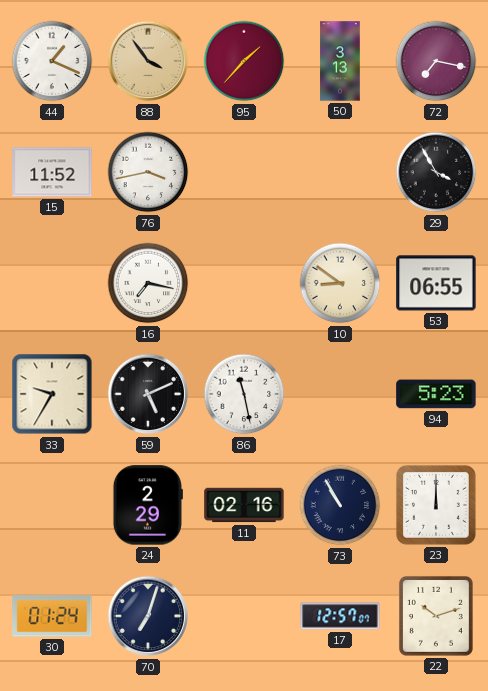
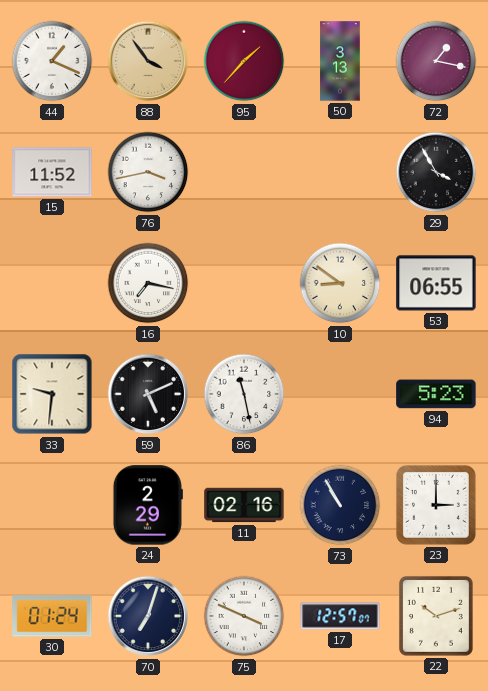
72: 7:17 -> 1:17
33: 9:35 -> 9:31
23: 12:00 -> 3:00
75: none -> 3:49
